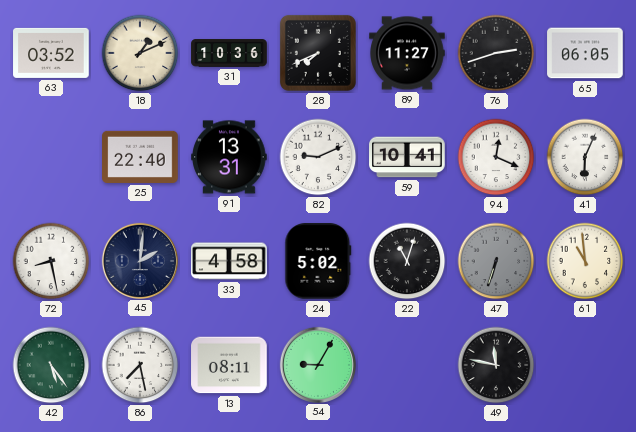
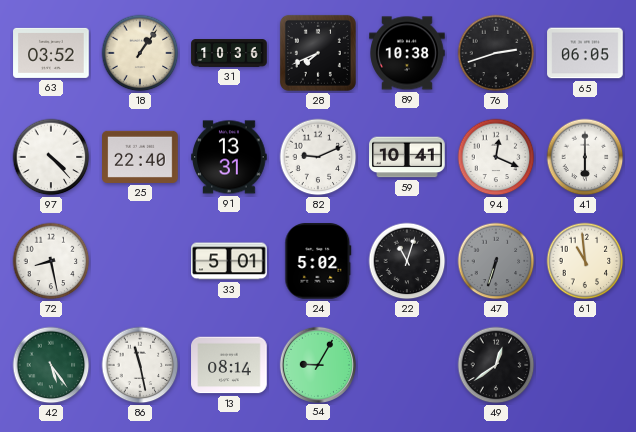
18: 1:11 -> 1:06
89: 11:27 -> 10:38
97: none -> 4:23
41: 6:04 -> 6:00
45: 2:01 -> none
33: 4:58 -> 5:01
86: 7:28 -> 11:28
13: 08:11 -> 08:14
49: 11:47 -> 12:39
